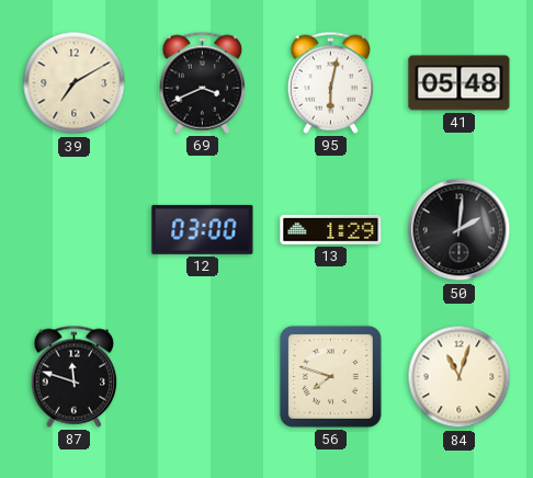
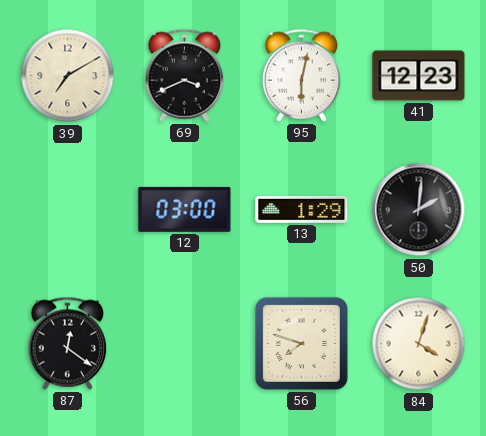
41: 05:48 -> 12:23
87: 11:48 -> 12:21
84: 11:03 -> 4:03
